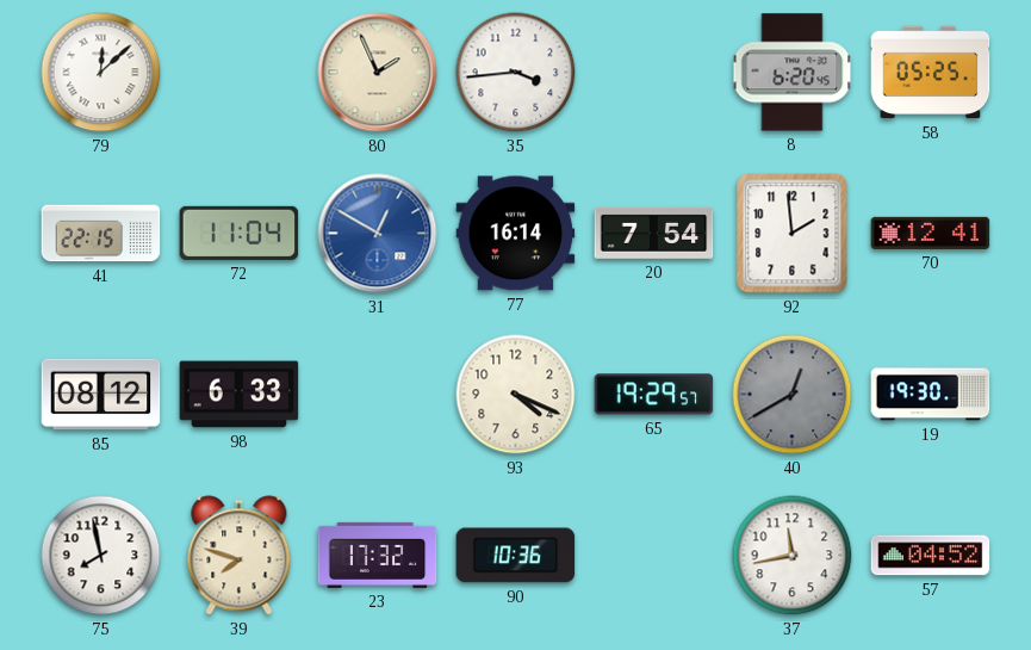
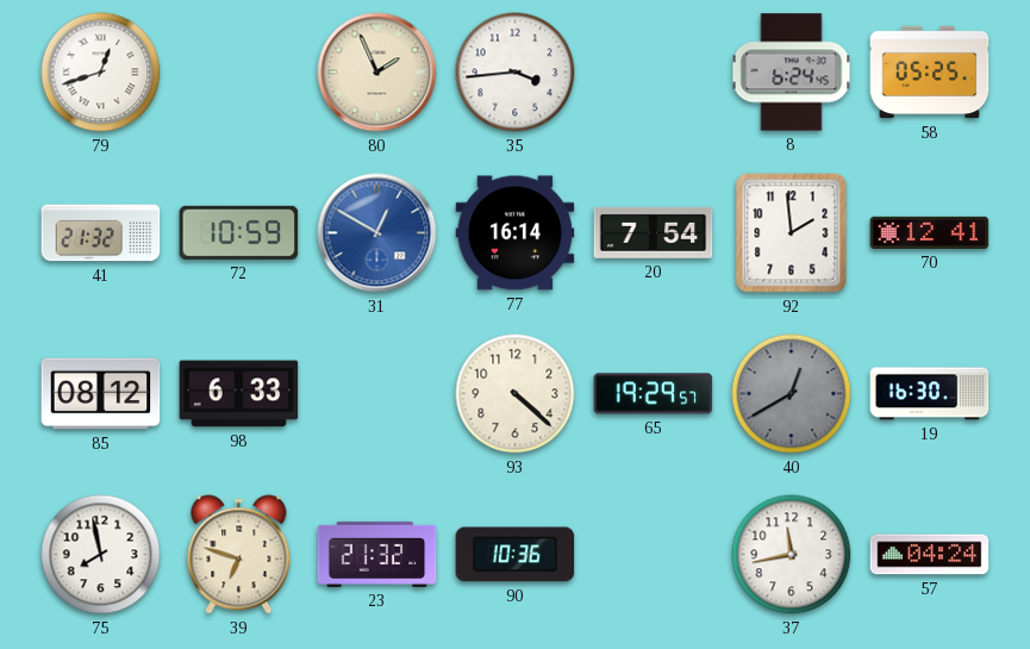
79: 12:08 -> 12:42
8: 6:20 -> 6:24
41: 22:15 -> 21:32
72: 11:04 -> 10:59
93: 4:19 -> 4:22
19: 19:30 -> 16:30
39: 7:48 -> 6:48
23: 17:32 -> 21:32
57: 04:52 -> 04:24
